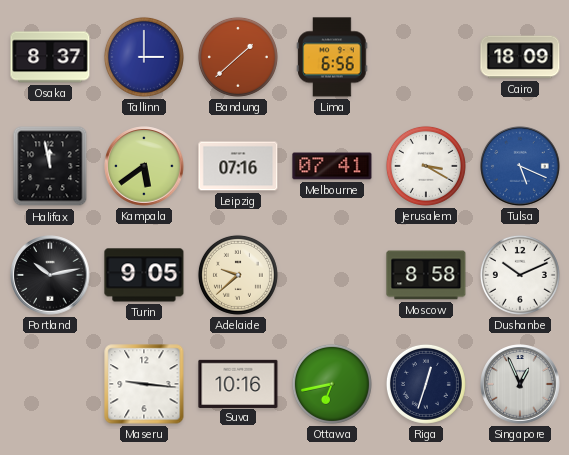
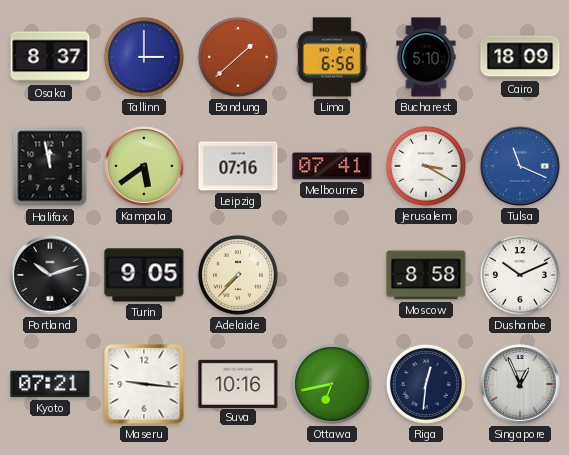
Bucharest: none -> 5:10
Tulsa: 5:19 -> 11:19
Portland: 10:13 -> 10:12
Adelaide: 9:38 -> 7:37
Kyoto: none -> 07:21
Riga: 12:33 -> 12:31
